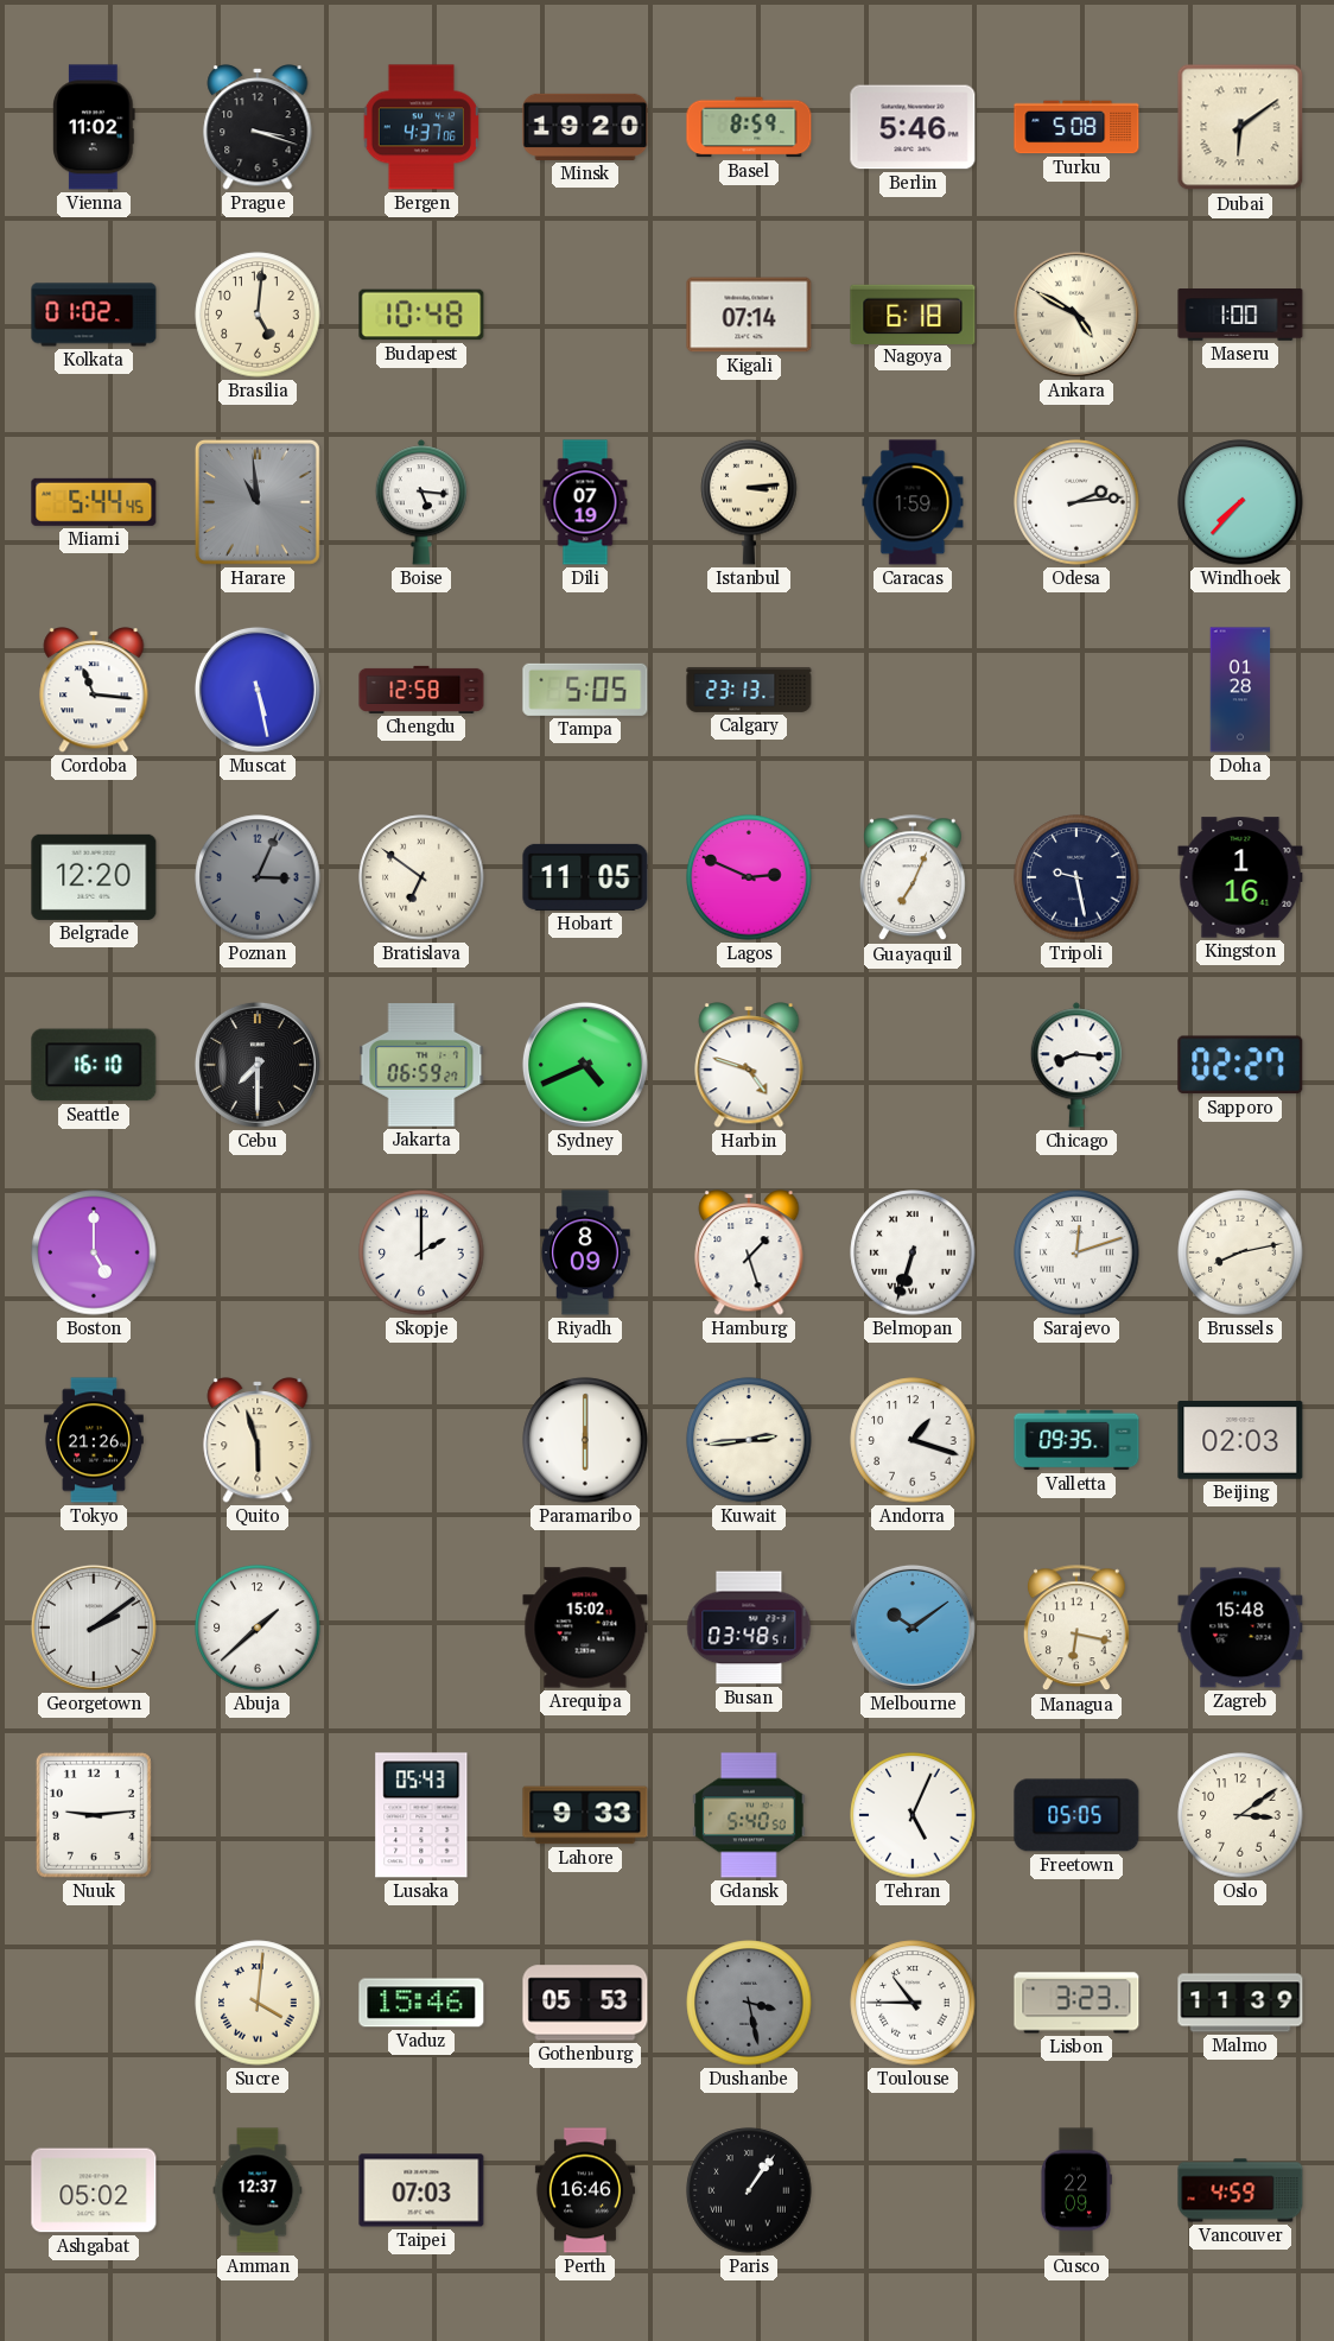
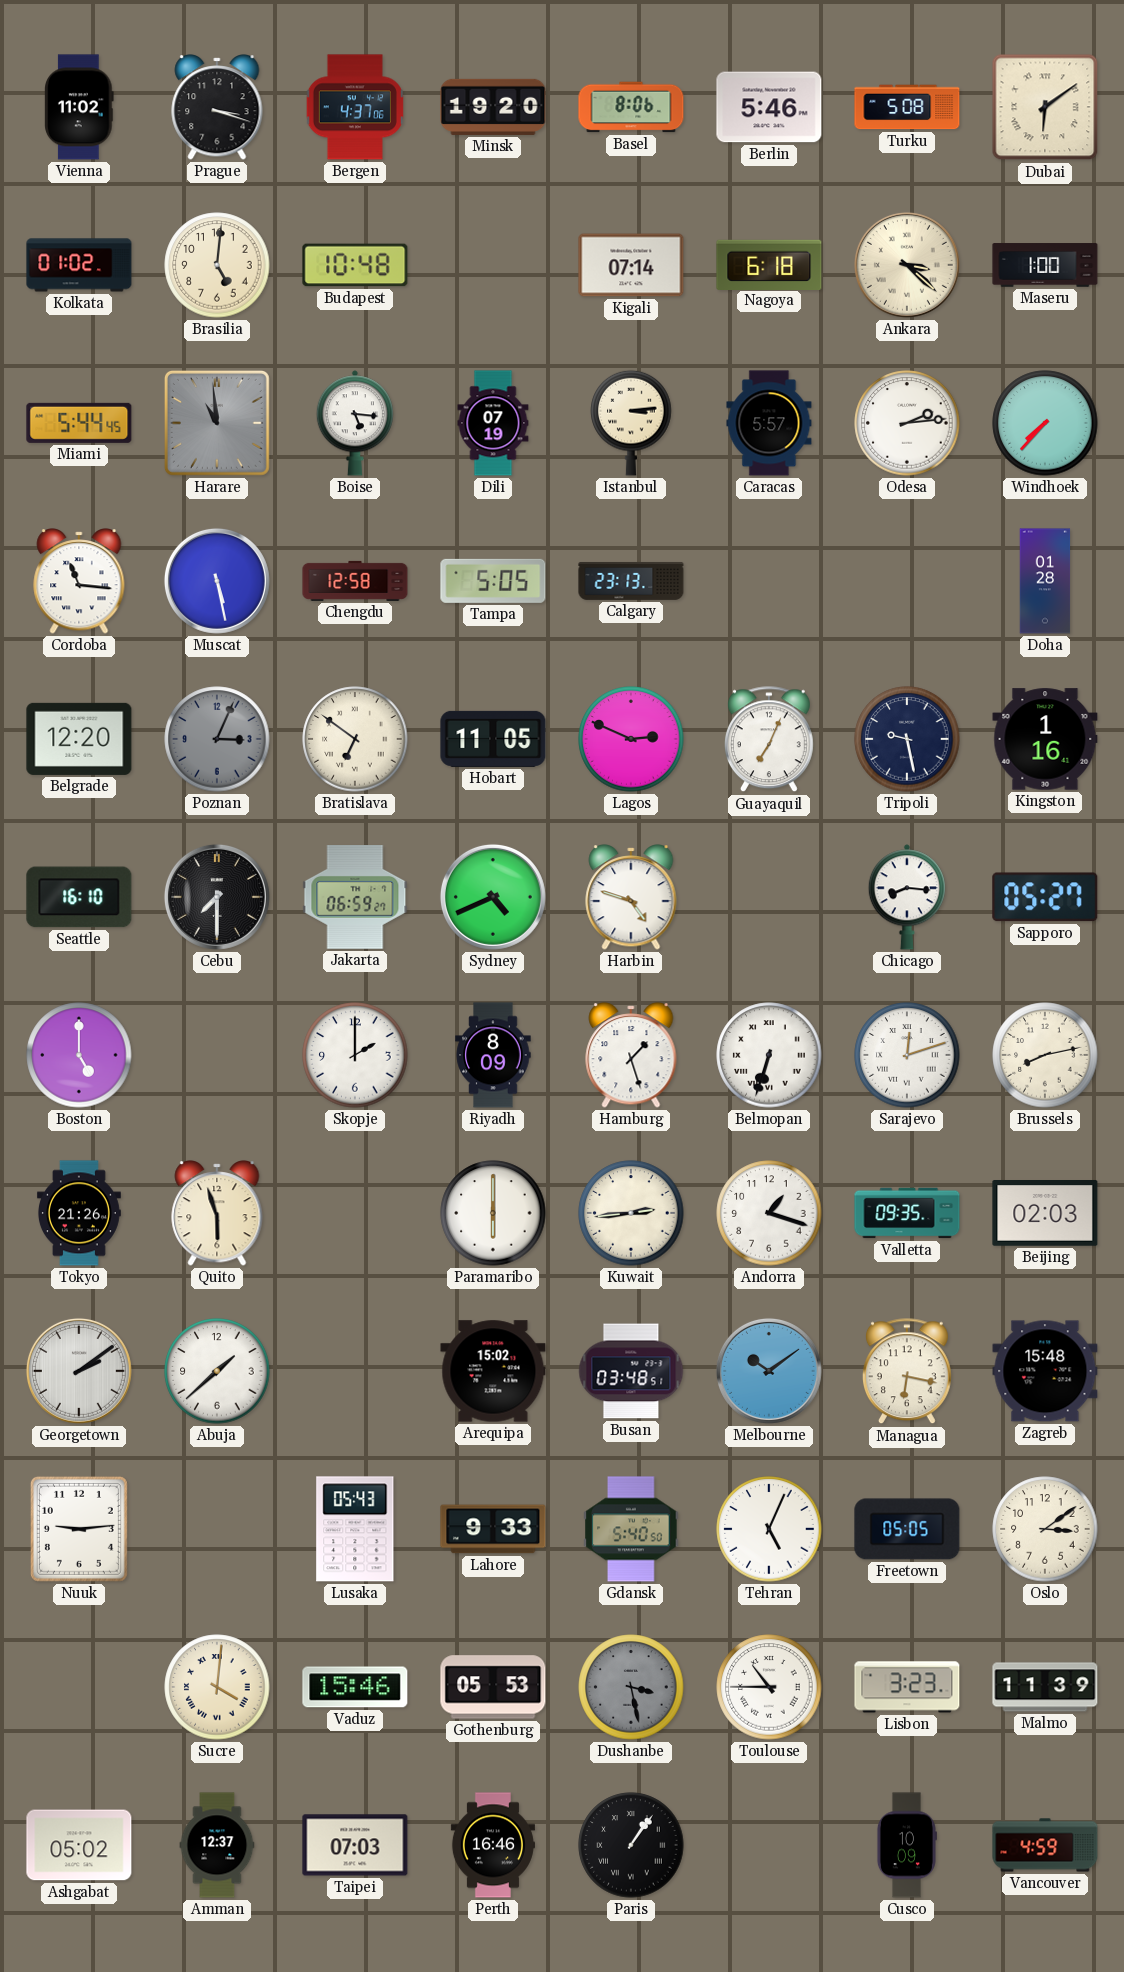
Basel: 8:59 -> 8:06
Ankara: 4:50 -> 3:22
Caracas: 1:59 -> 5:57
Sapporo: 02:27 -> 05:27
Cusco: 22:09 -> 10:09
